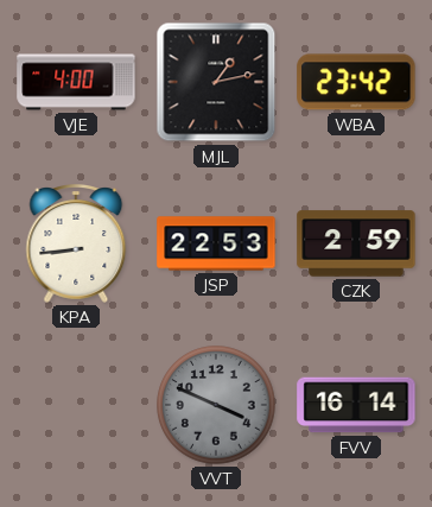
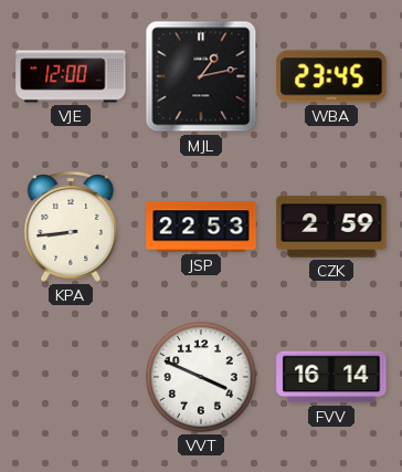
VJE: 4:00 -> 12:00
WBA: 23:42 -> 23:45
VVT dial: grey -> white
